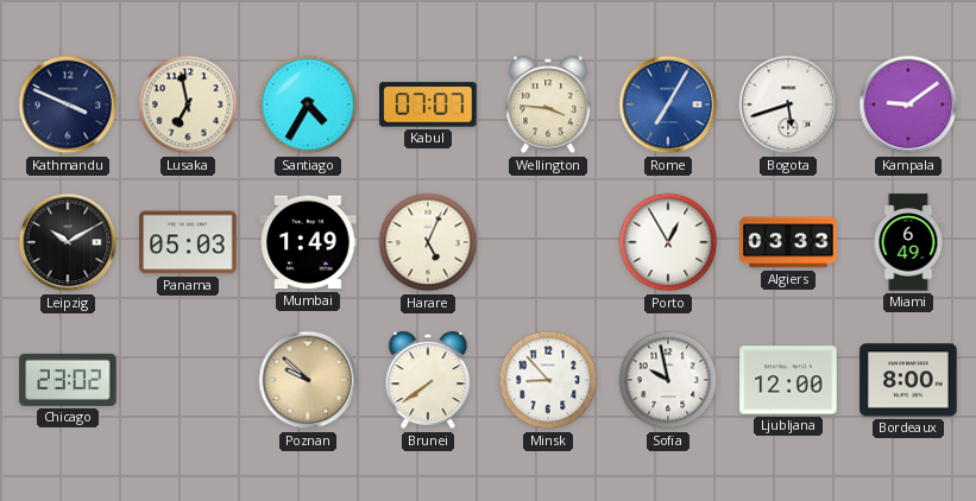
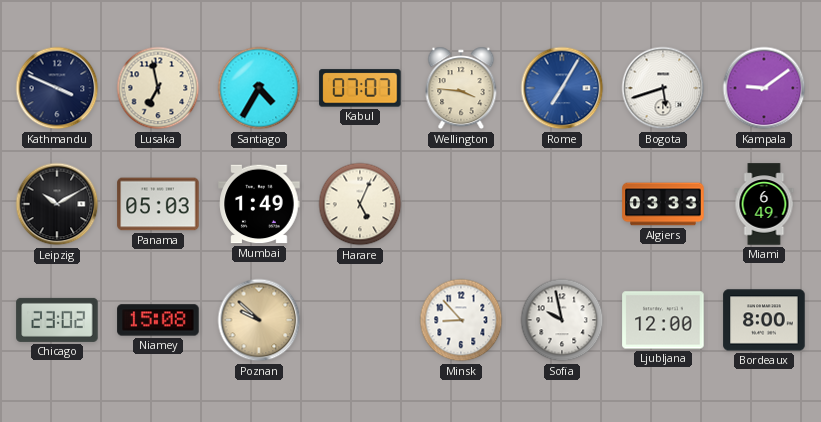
Porto: 12:55 -> none
Niamey: none -> 15:08
Brunei: 7:39 -> none
